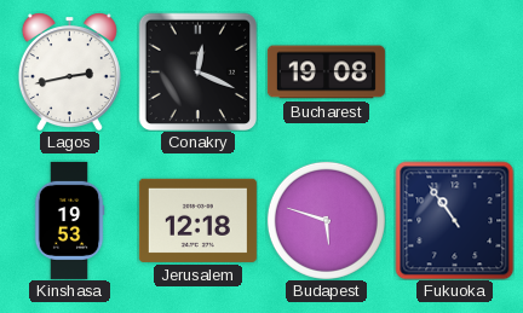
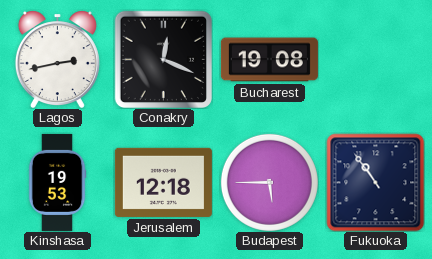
Budapest: 5:48 -> 5:45
